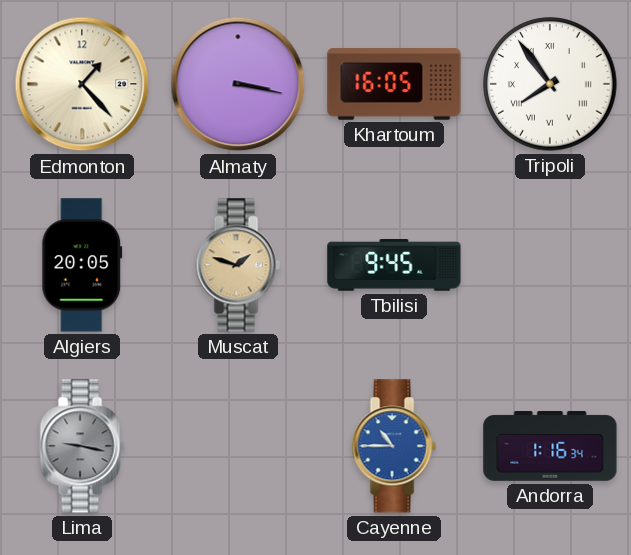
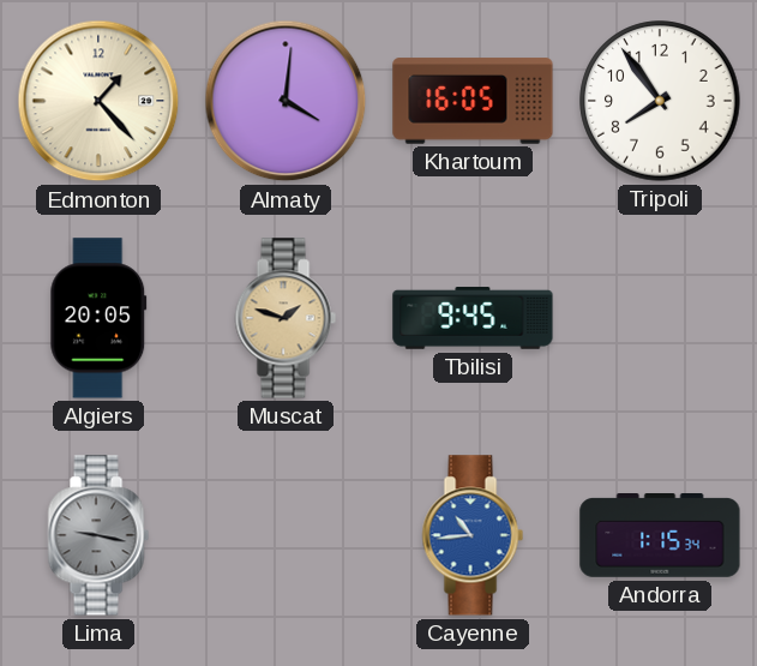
Almaty: 3:17 -> 4:01
Tripoli numerals: Roman -> Arabic
Cayenne: 10:45 -> 10:44
Andorra: 1:16 -> 1:15
